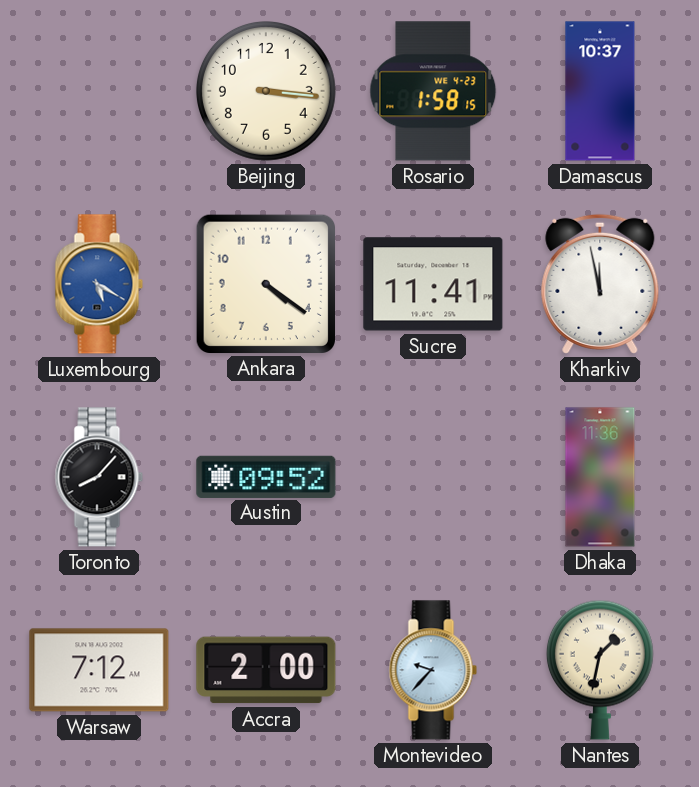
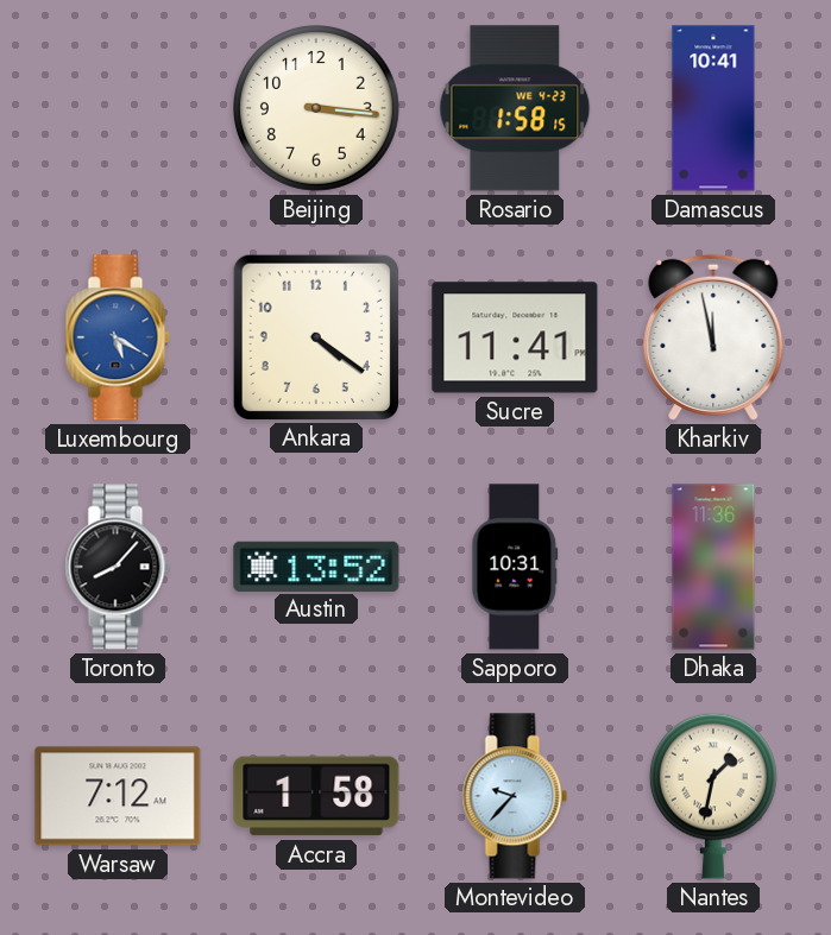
Damascus: 10:37 -> 10:41
Austin: 09:52 -> 13:52
Sapporo: none -> 10:31
Accra: 2:00 -> 1:58
